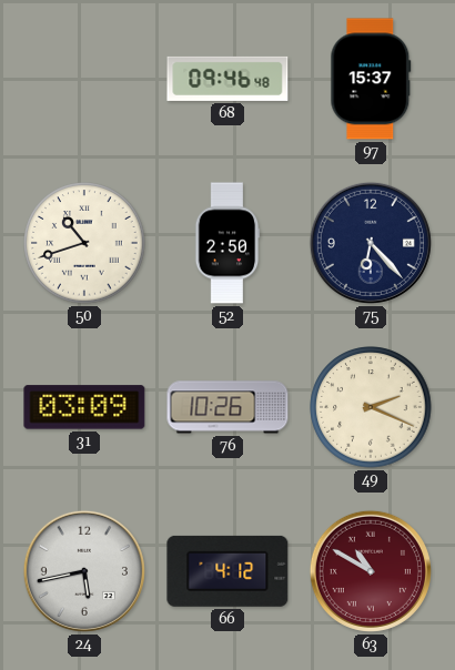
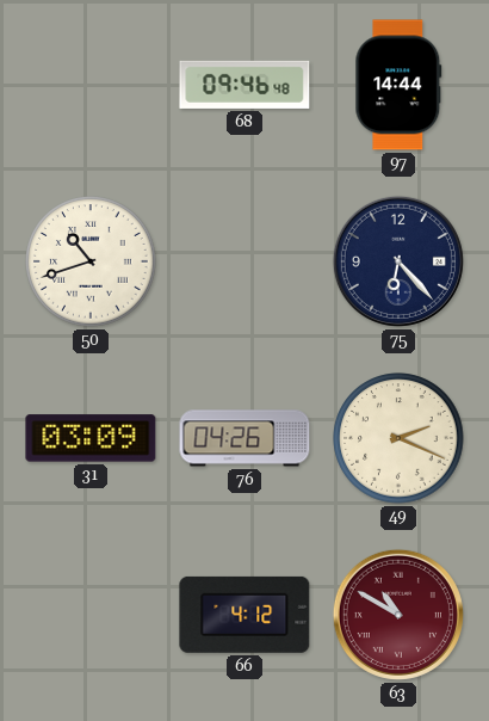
97: 15:37 -> 14:44
52: 2:50 -> none
76: 10:26 -> 04:26
24: 5:43 -> none
